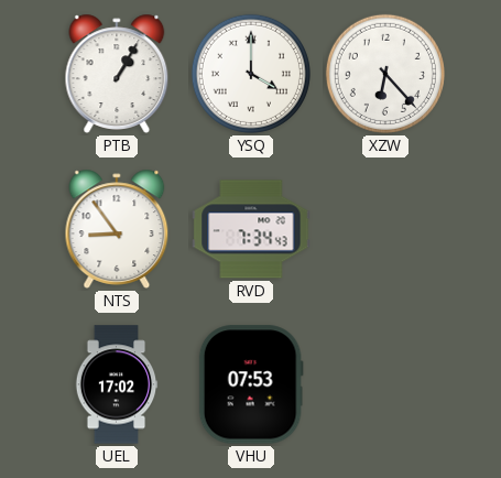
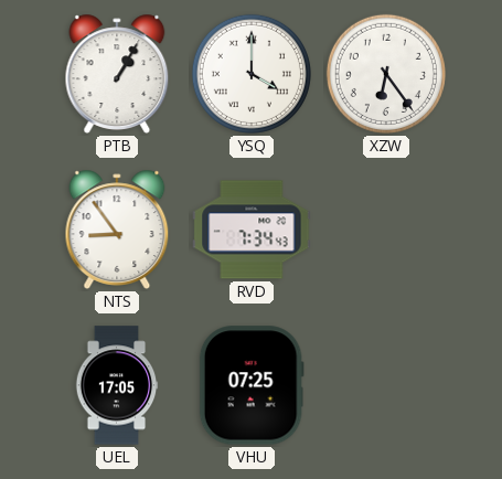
XZW: 6:23 -> 6:24
UEL: 17:02 -> 17:05
VHU: 07:53 -> 07:25
